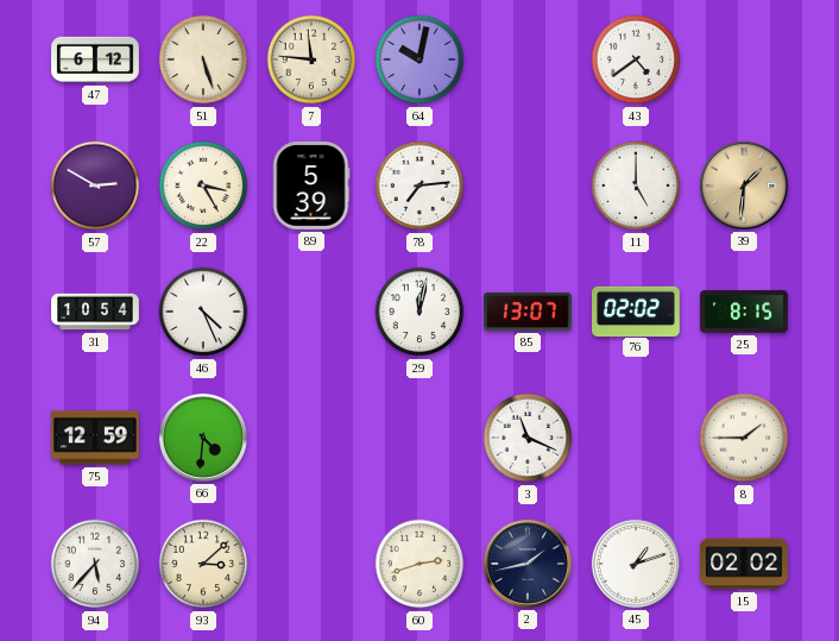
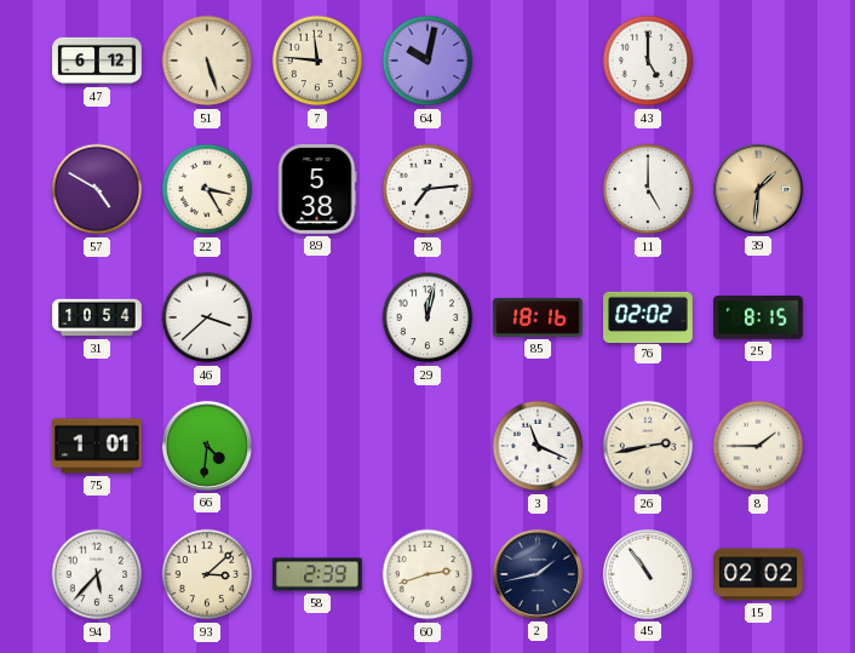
43: 4:39 -> 5:00
57: 2:50 -> 4:50
89: 5:39 -> 5:38
46: 4:26 -> 3:38
85: 13:07 -> 18:16
75: 12:59 -> 1:01
26: none -> 2:43
58: none -> 2:39
45: 1:12 -> 10:54
